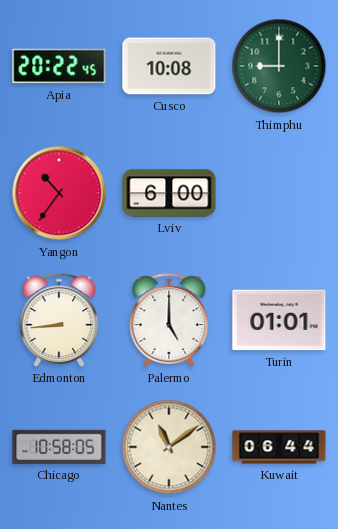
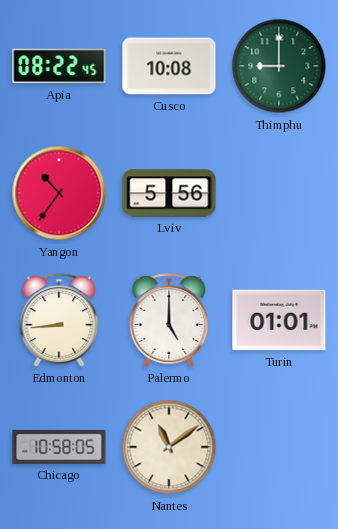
Apia: 20:22 -> 08:22
Lviv: 6:00 -> 5:56
Kuwait: 06:44 -> none
